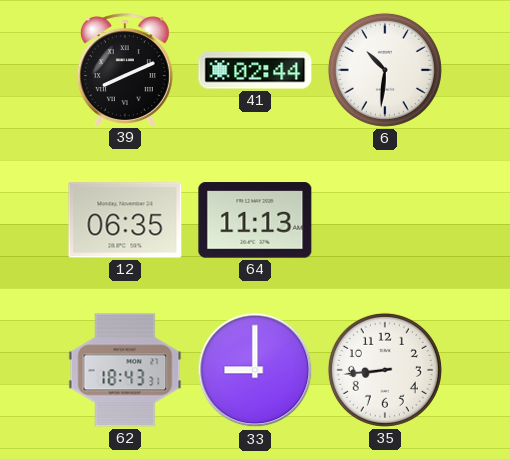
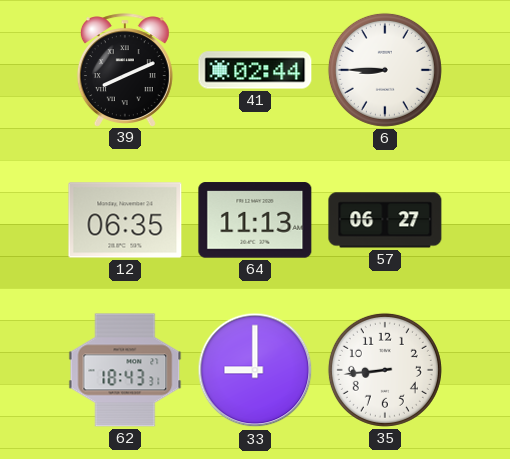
6: 10:31 -> 8:45
57: none -> 06:27
